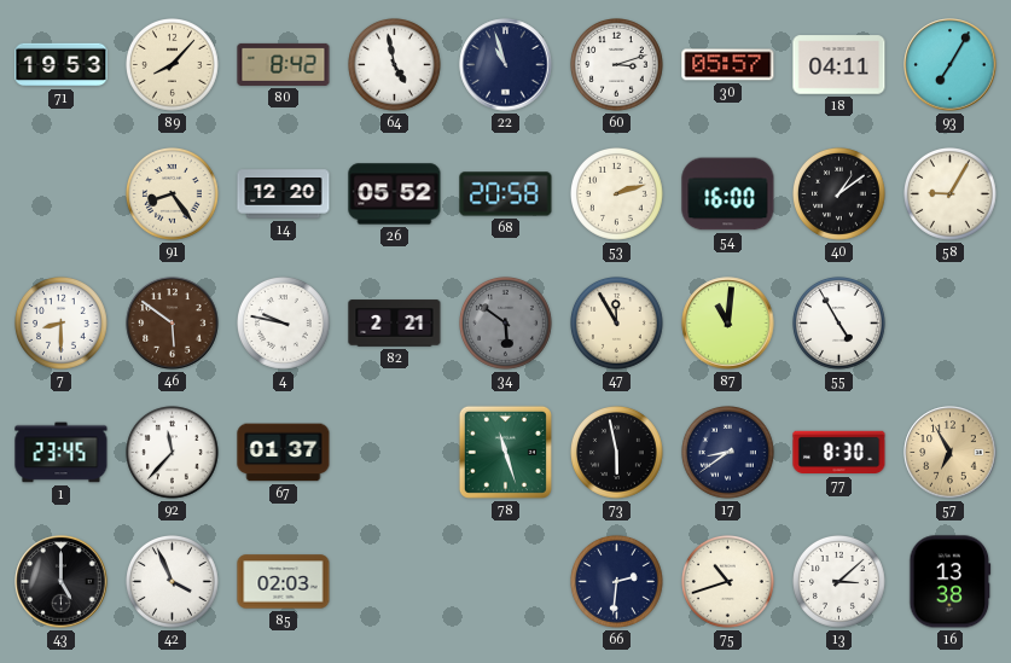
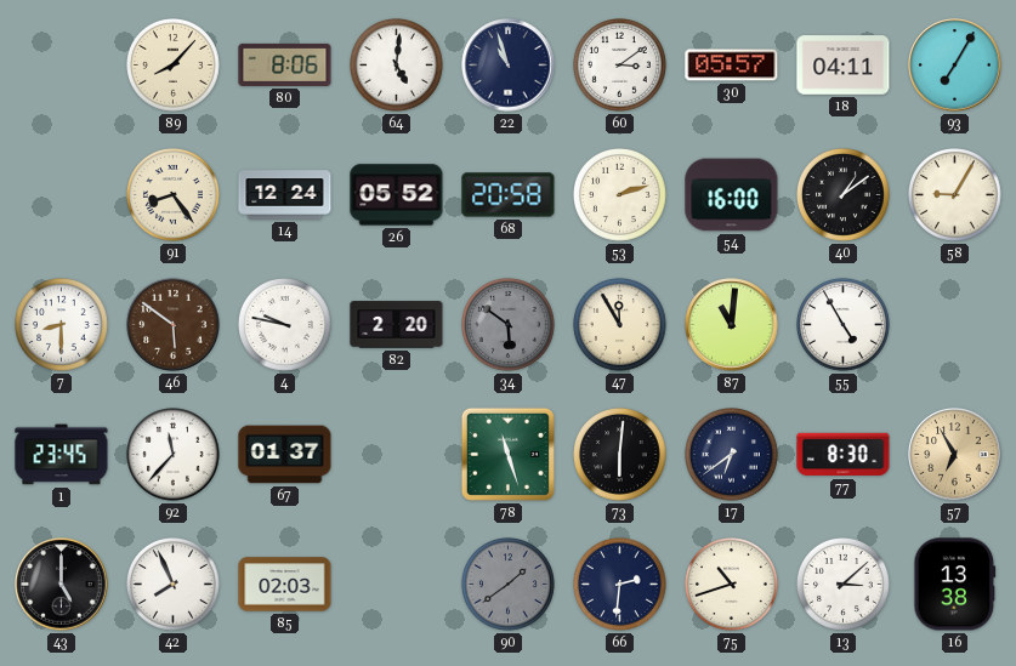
71: 19:53 -> none
80: 8:42 -> 8:06
64: 4:58 -> 5:01
60: 3:12 -> 3:09
14: 12:20 -> 12:24
82: 2:21 -> 2:20
73: 5:58 -> 6:01
17: 8:39 -> 6:39
42: 3:56 -> 7:56
90: none -> 1:39
